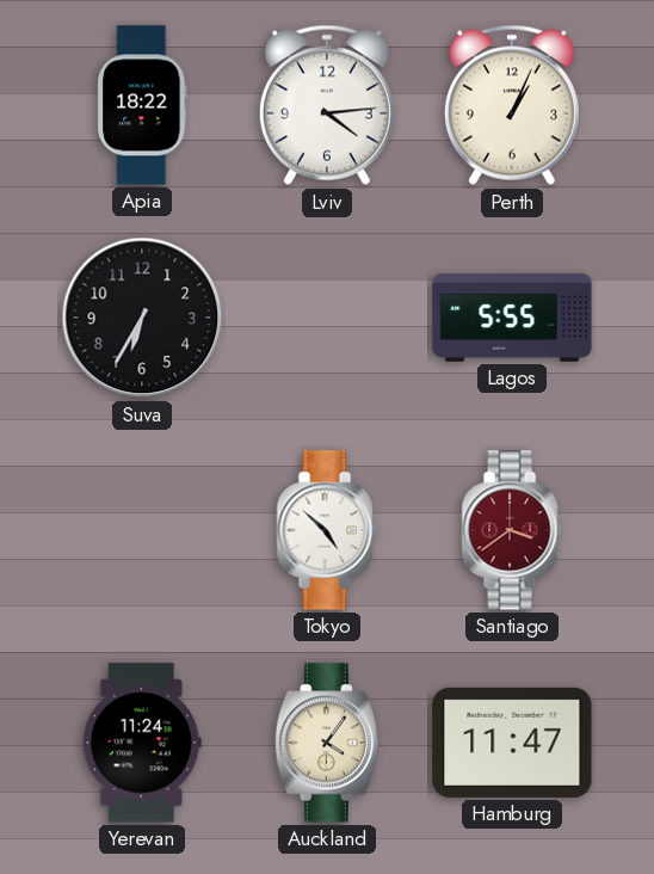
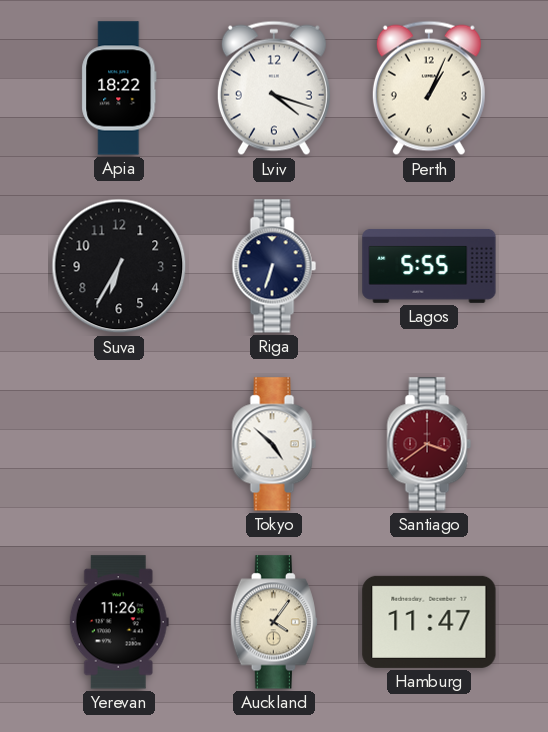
Lviv: 4:14 -> 4:18
Riga: none -> 6:33
Yerevan: 11:24 -> 11:26
